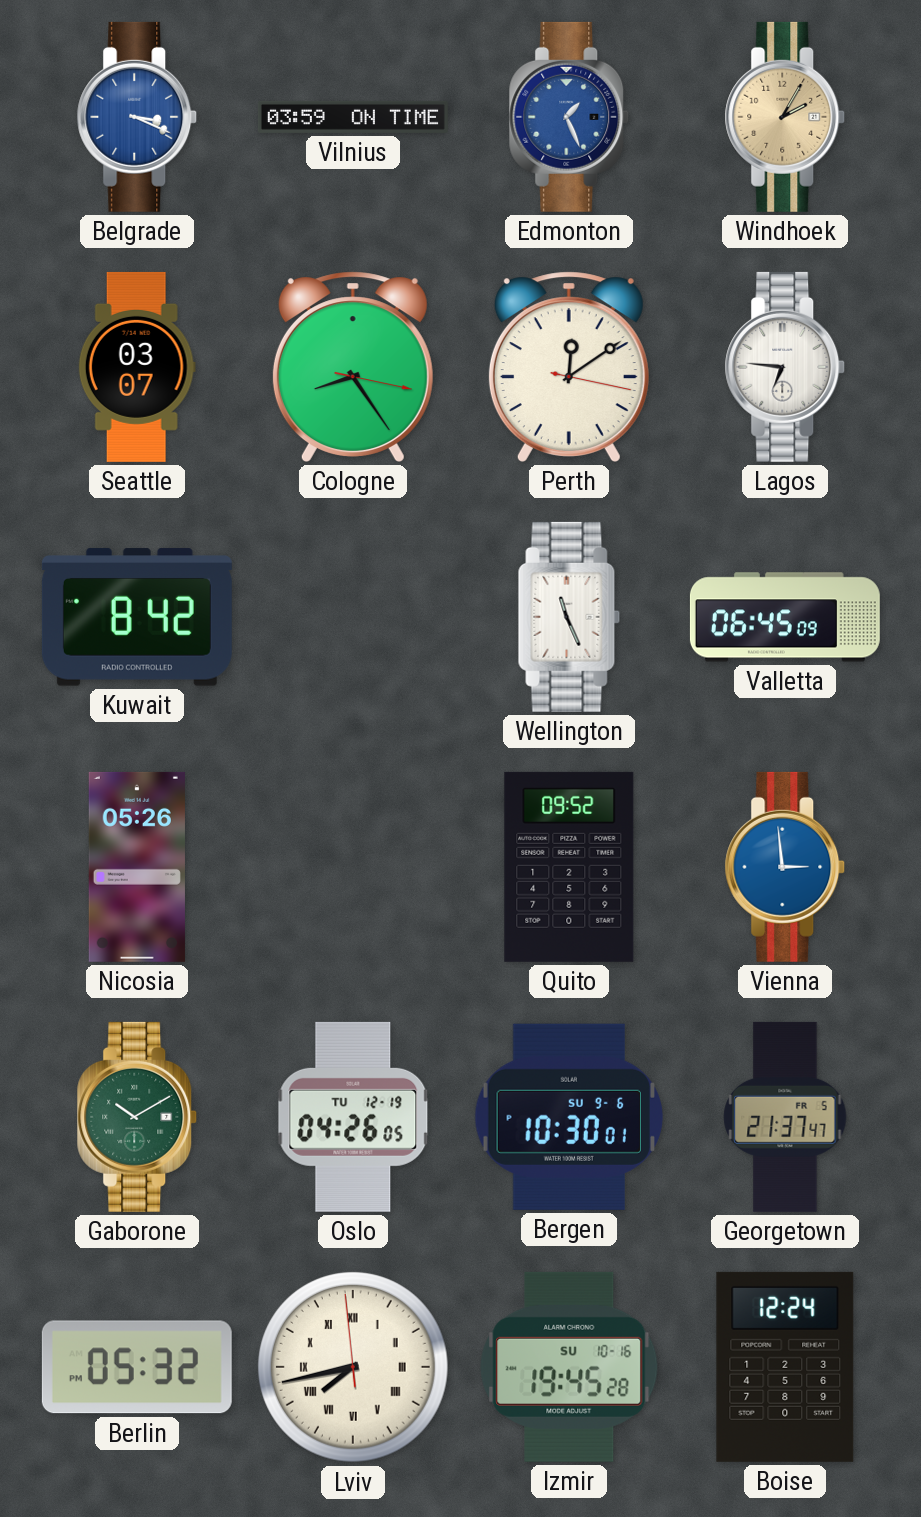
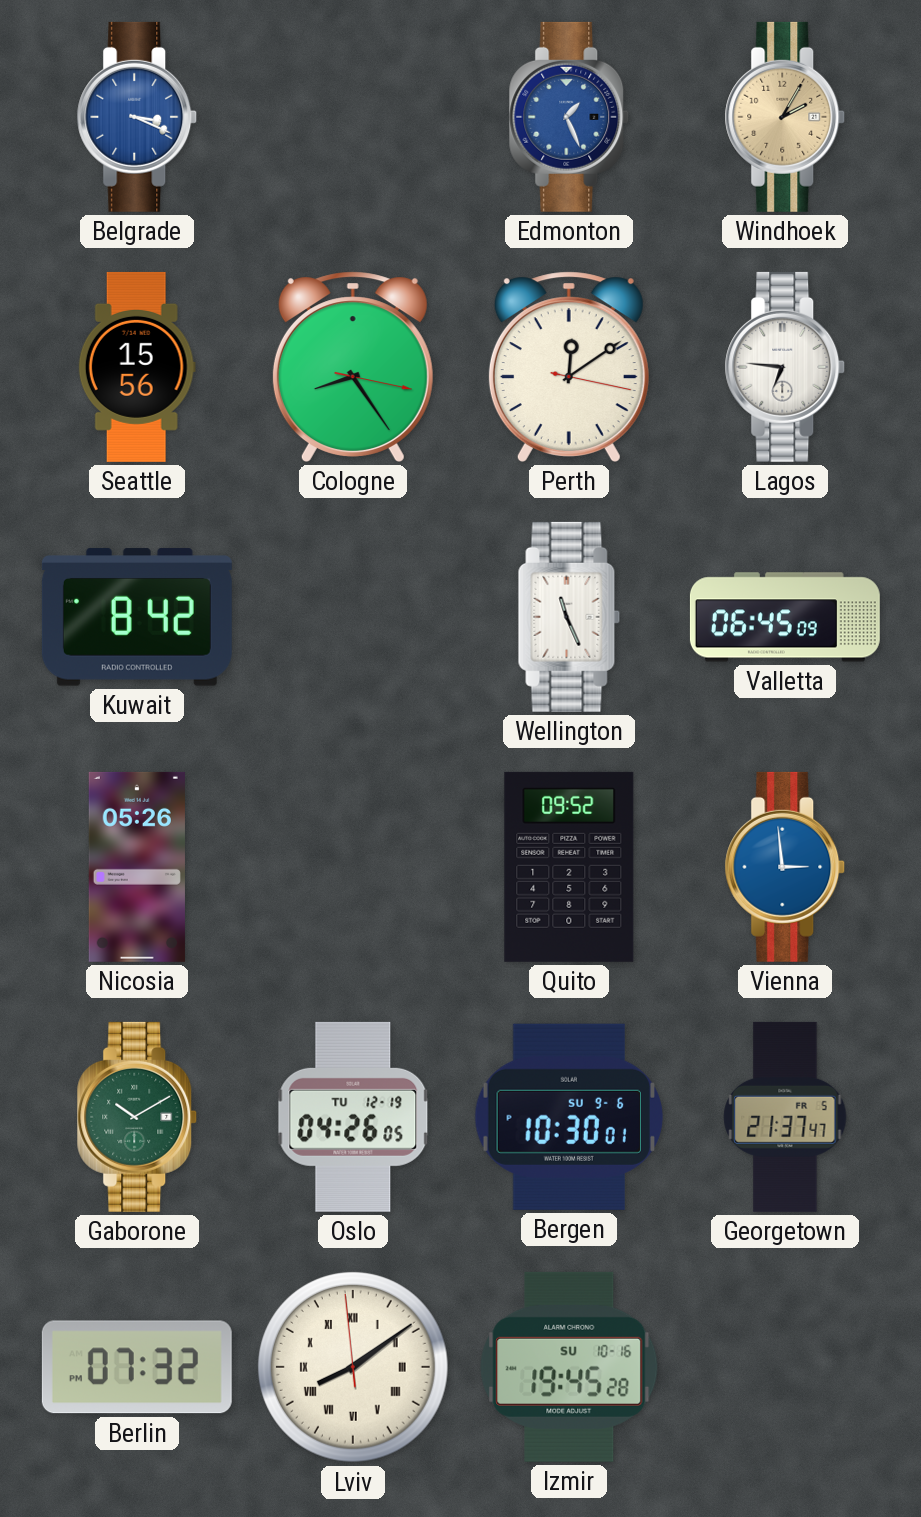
Vilnius: 03:59 -> none
Seattle: 03:07 -> 15:56
Berlin: 05:32 -> 07:32
Lviv: 7:42 -> 8:08
Boise: 12:24 -> none
